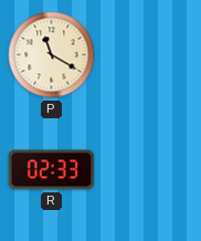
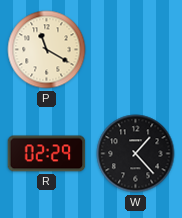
R: 02:33 -> 02:29
W: none -> 1:23
